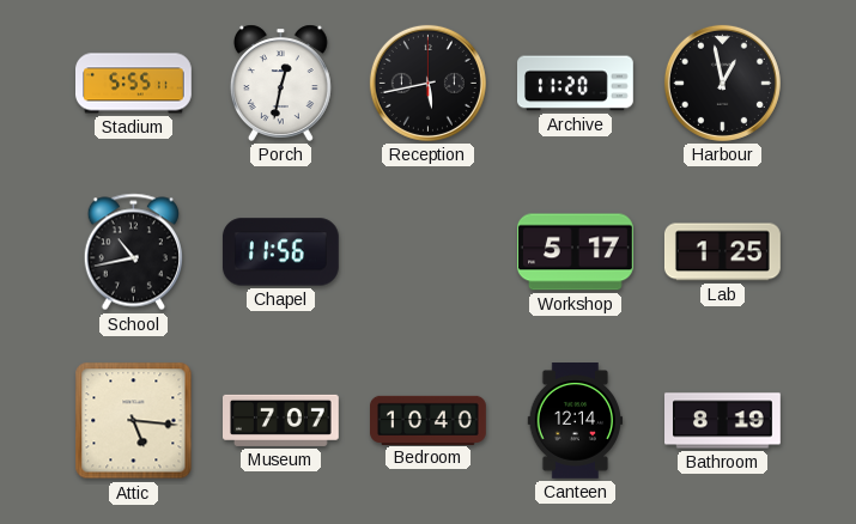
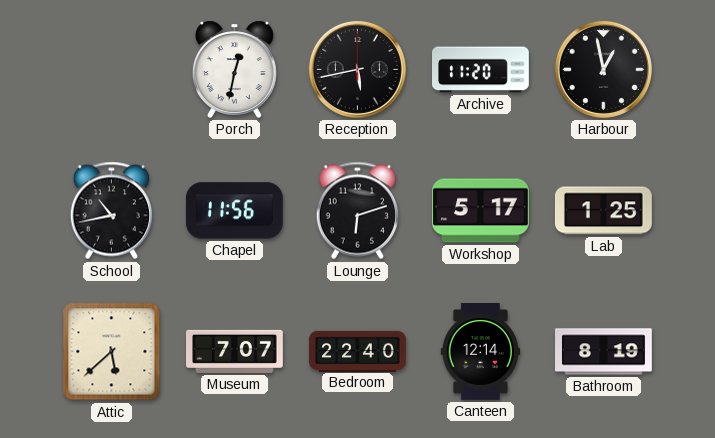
Stadium: 5:55 -> none
Lounge: none -> 6:12
Attic: 5:16 -> 5:38
Bedroom: 10:40 -> 22:40
